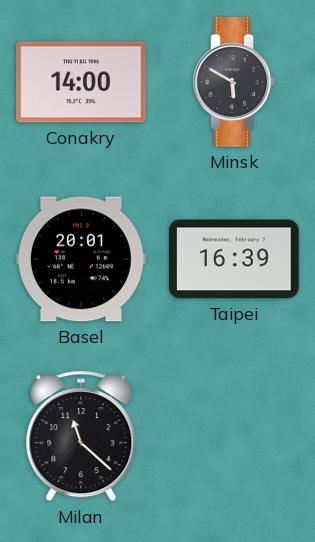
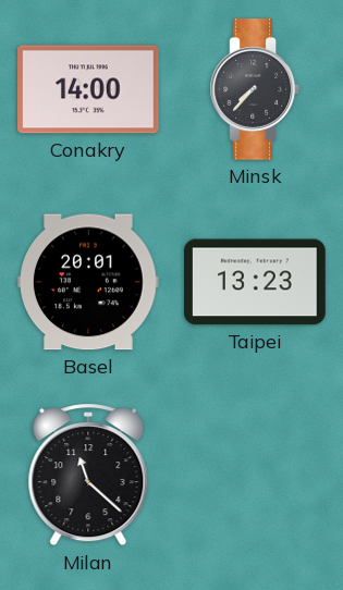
Minsk: 5:50 -> 7:37
Taipei: 16:39 -> 13:23
